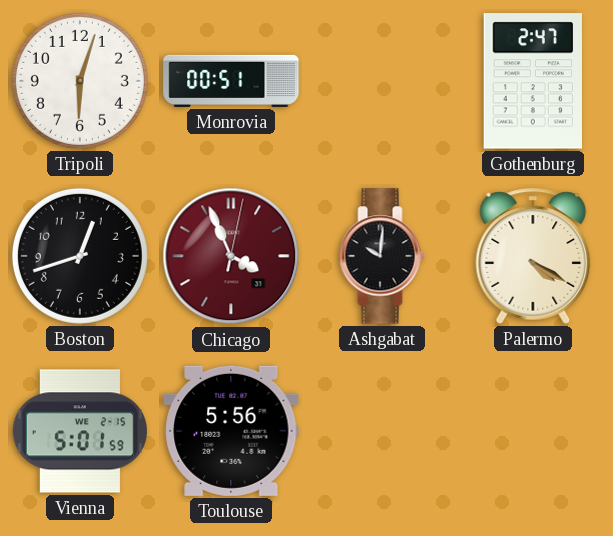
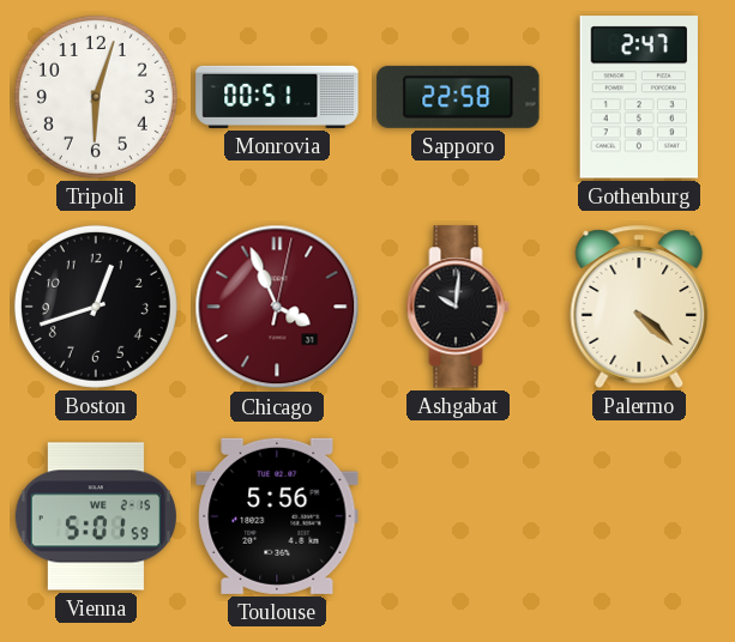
Sapporo: none -> 22:58
Palermo: 4:20 -> 4:22
